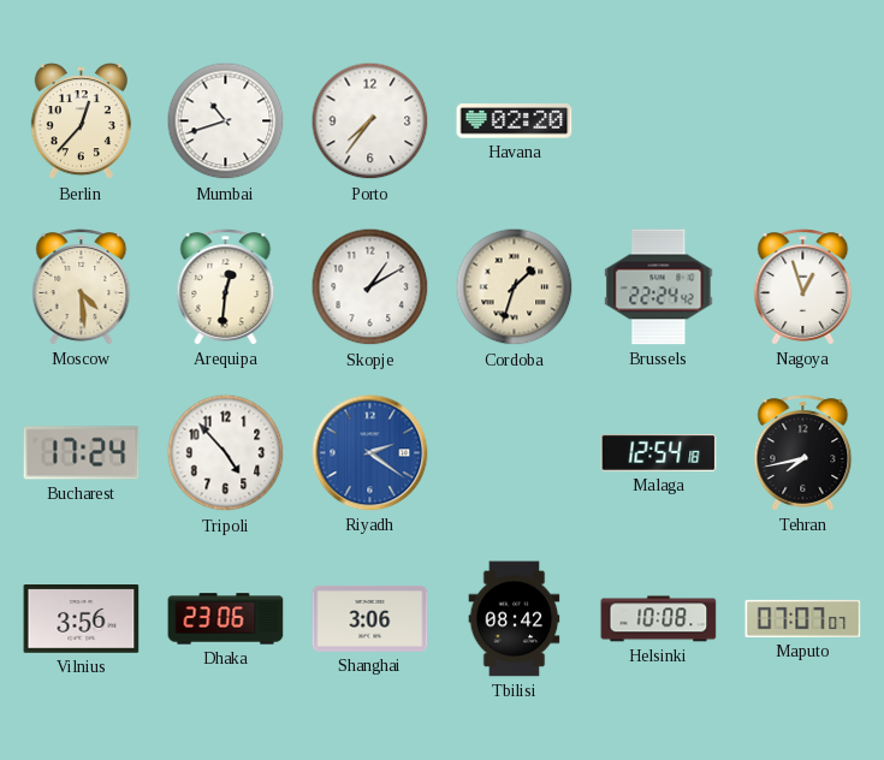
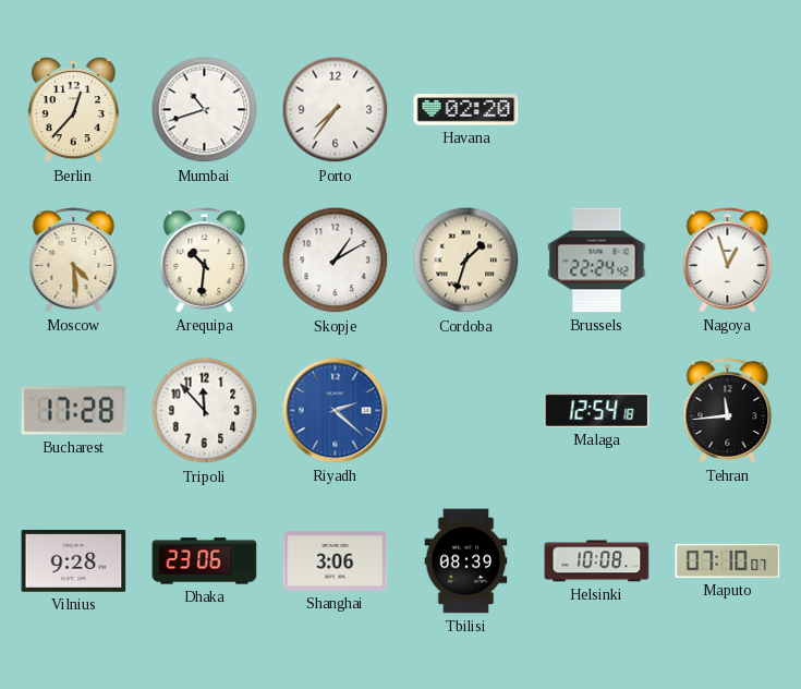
Arequipa: 12:31 -> 10:31
Bucharest: 17:24 -> 17:28
Tripoli: 4:53 -> 11:53
Riyadh: 2:21 -> 2:22
Tehran: 7:43 -> 11:44
Vilnius: 3:56 -> 9:28
Tbilisi: 08:42 -> 08:39
Maputo: 07:07 -> 07:10
